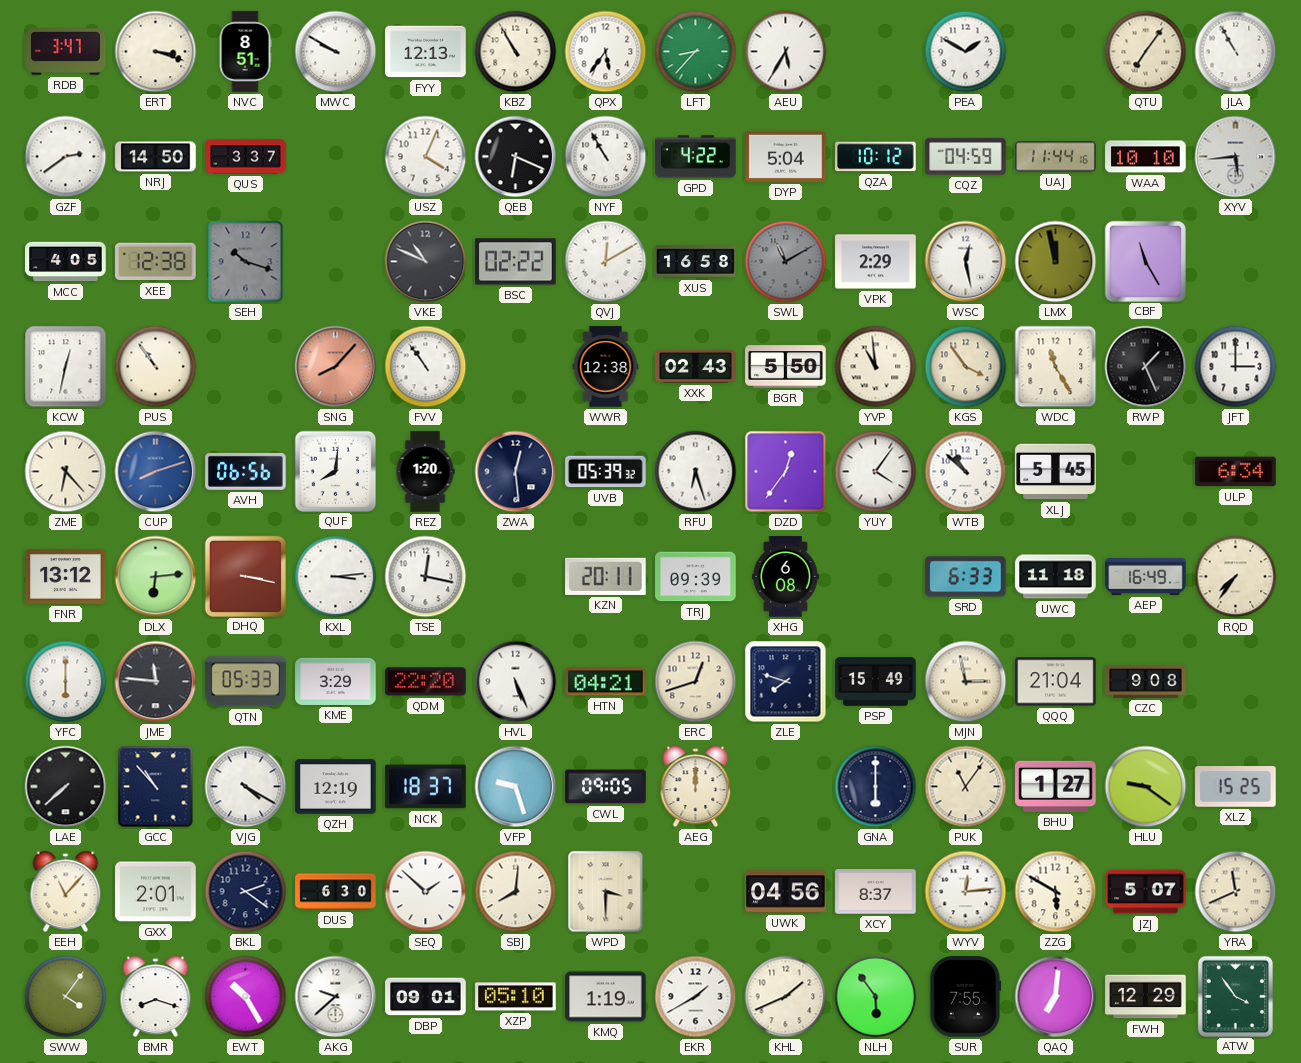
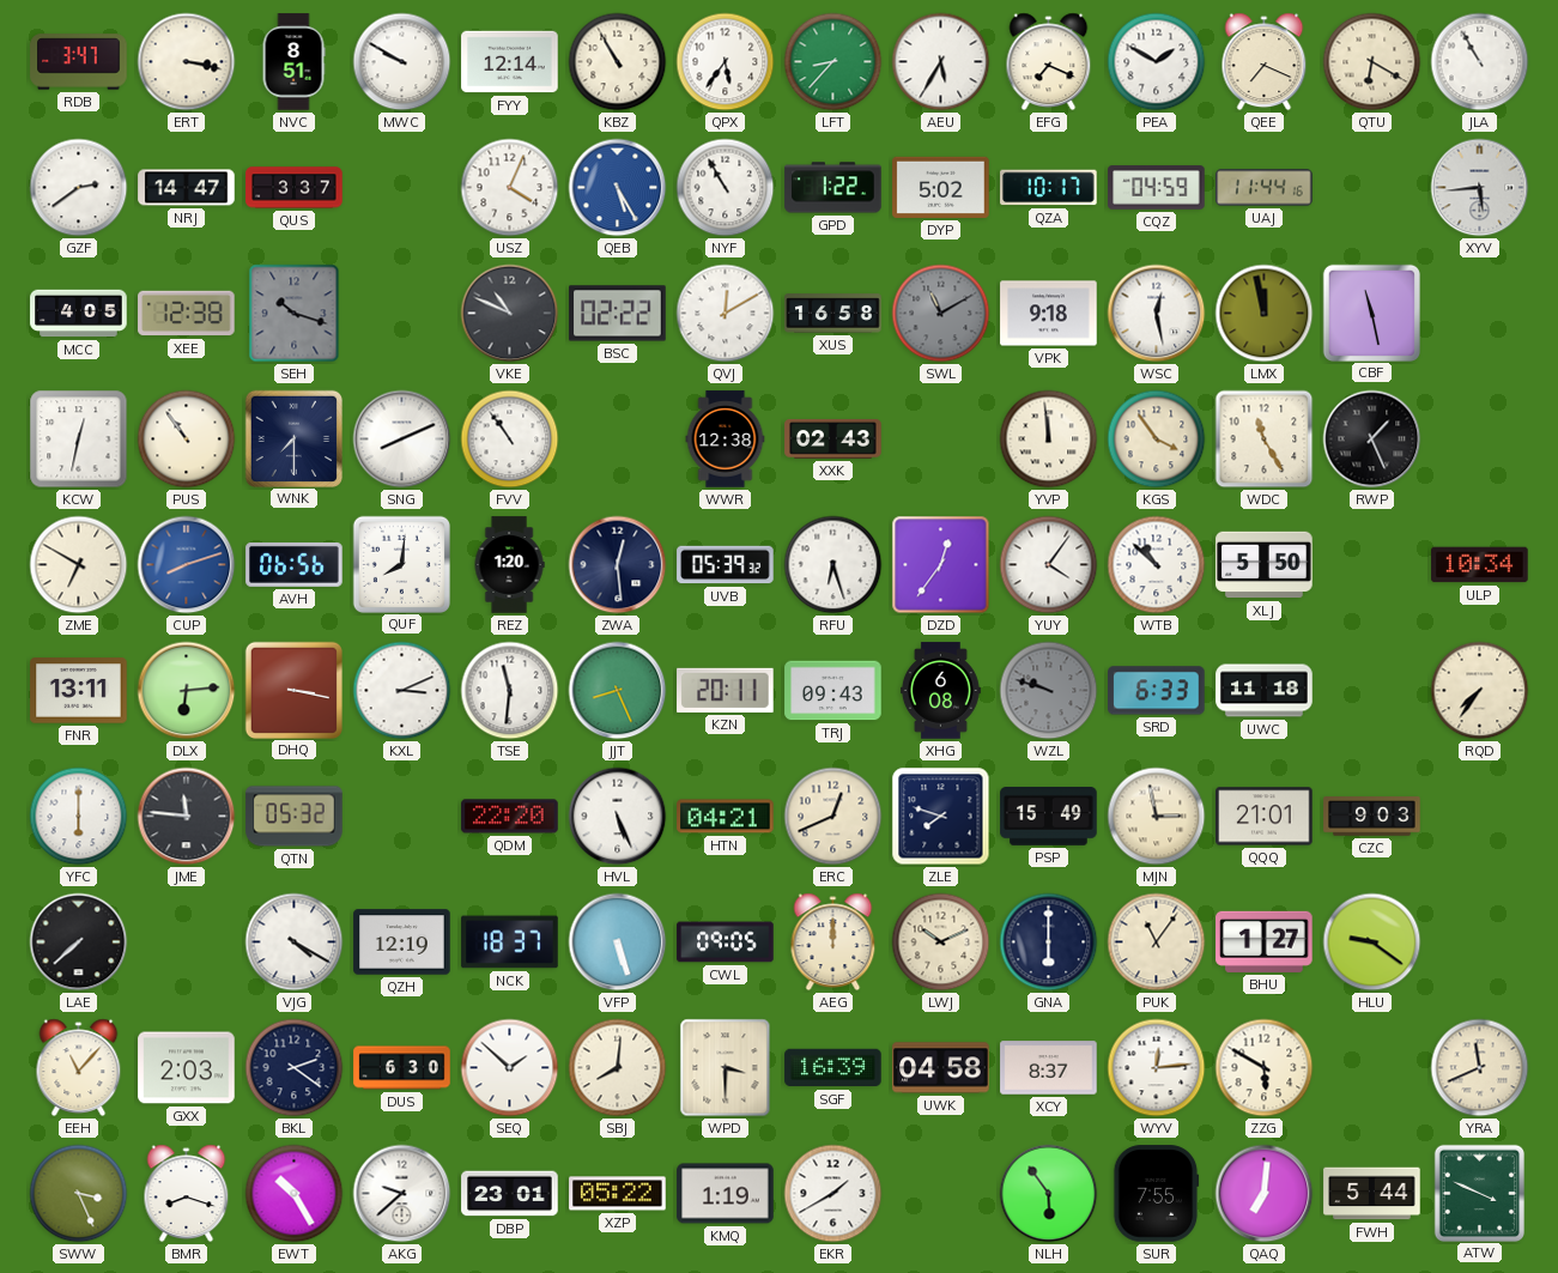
ERT: 3:18 -> 3:17
FYY: 12:13 -> 12:14
EFG: none -> 7:19
QEE: none -> 7:19
QTU: 7:06 -> 6:20
NRJ: 14:50 -> 14:47
QEB: 6:19 -> 5:25
QEB dial: black -> blue
GPD: 4:22 -> 1:22
DYP: 5:04 -> 5:02
QZA: 10:12 -> 10:17
WAA: 10:10 -> none
VPK: 2:29 -> 9:18
CBF: 11:25 -> 11:28
WNK: none -> 7:30
SNG: 8:07 -> 8:11
SNG dial: salmon -> white
BGR: 5:50 -> none
YVP: 10:59 -> 11:59
JFT: 3:00 -> none
ZME: 6:23 -> 6:50
XLJ: 5:45 -> 5:50
ULP: 6:34 -> 10:34
FNR: 13:12 -> 13:11
KXL: 3:14 -> 3:11
TSE: 12:17 -> 11:31
JJT: none -> 8:26
TRJ: 09:39 -> 09:43
WZL: none -> 9:48
AEP: 16:49 -> none
QTN: 05:33 -> 05:32
KME: 3:29 -> none
ERC: 12:42 -> 12:41
QQQ: 21:04 -> 21:01
CZC: 9:08 -> 9:03
GCC: 10:53 -> none
VFP: 9:27 -> 5:27
LWJ: none -> 10:11
XLZ: 15:25 -> none
GXX: 2:01 -> 2:03
SGF: none -> 16:39
UWK: 04:56 -> 04:58
JZJ: 5:07 -> none
SWW: 4:06 -> 3:26
DBP: 09:01 -> 23:01
XZP: 05:10 -> 05:22
KHL: 1:41 -> none
FWH: 12:29 -> 5:44
ATW: 3:54 -> 3:49
